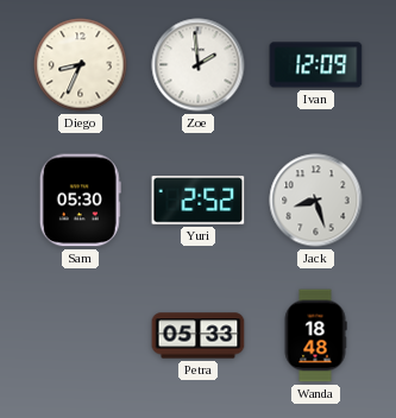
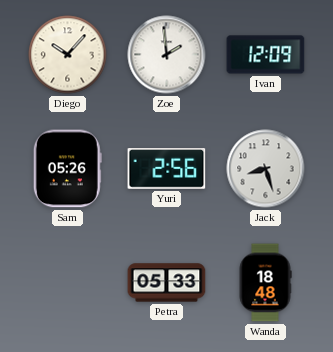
Diego: 8:34 -> 10:07
Sam: 05:30 -> 05:26
Yuri: 2:52 -> 2:56
